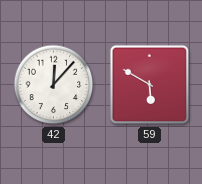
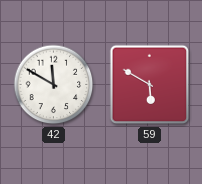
42: 12:07 -> 11:50
